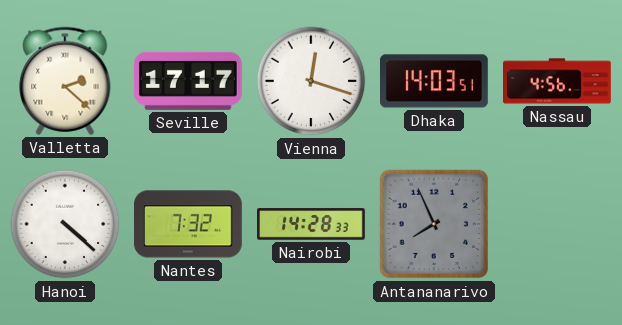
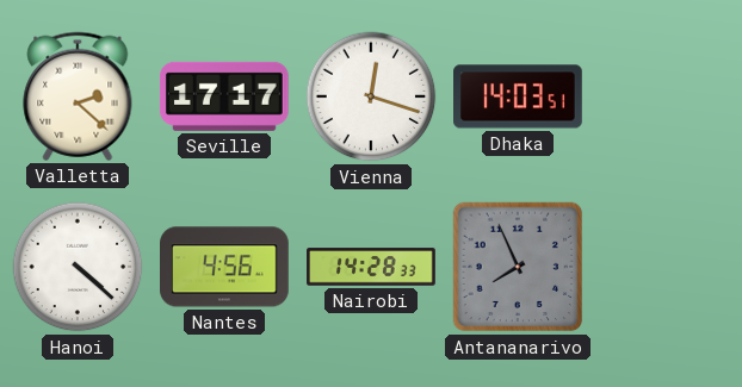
Nassau: 4:56 -> none
Nantes: 7:32 -> 4:56
